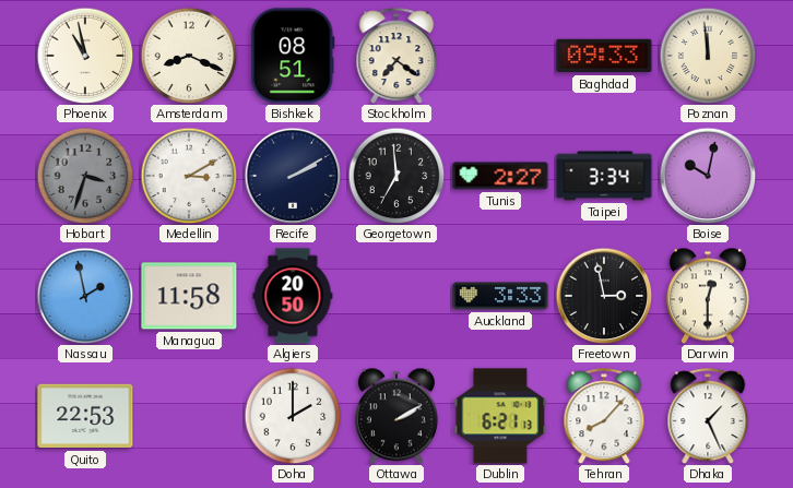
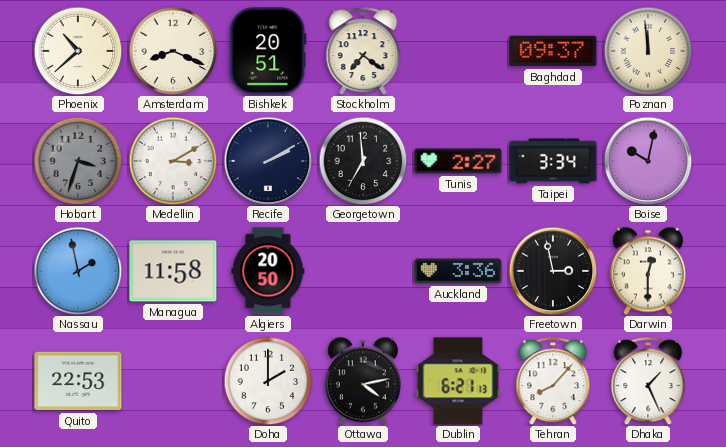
Phoenix: 10:58 -> 10:38
Bishkek: 08:51 -> 20:51
Baghdad: 09:33 -> 09:37
Auckland: 3:33 -> 3:36
Ottawa: 2:10 -> 4:13
